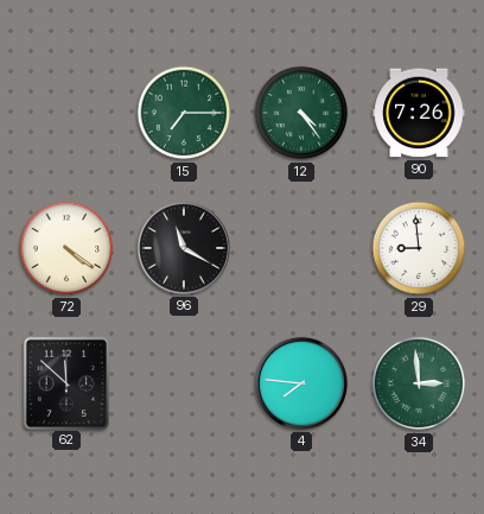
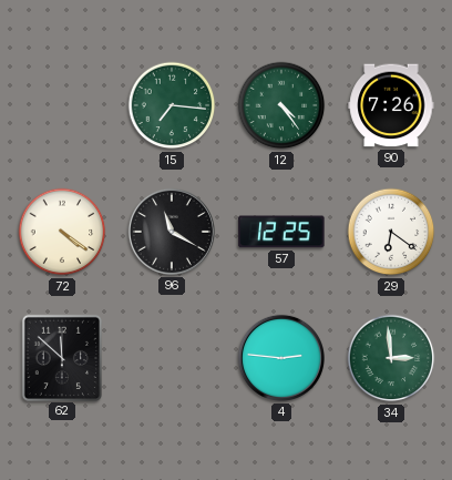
15: 7:15 -> 7:16
57: none -> 12:25
29: 8:59 -> 6:21
4: 7:46 -> 2:46
